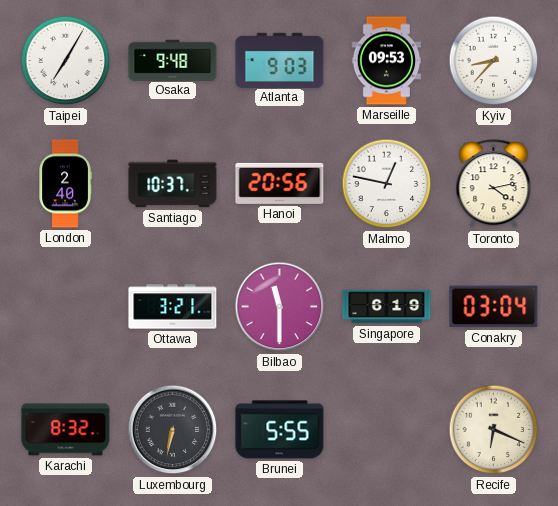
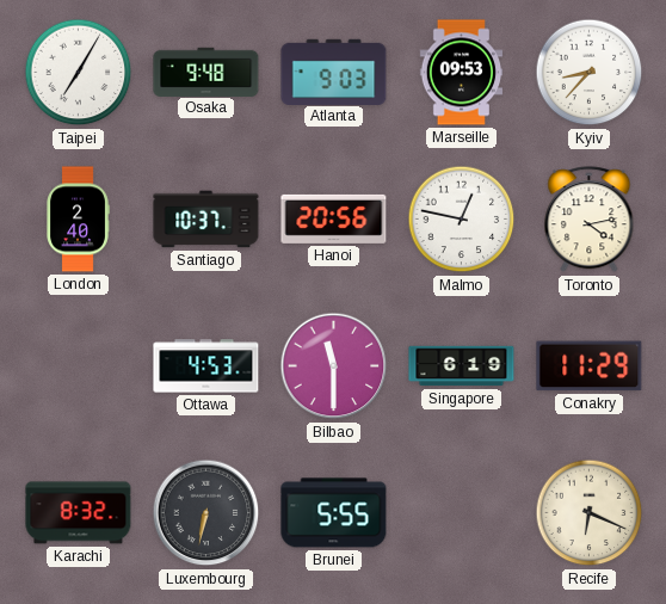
Ottawa: 3:21 -> 4:53
Conakry: 03:04 -> 11:29
